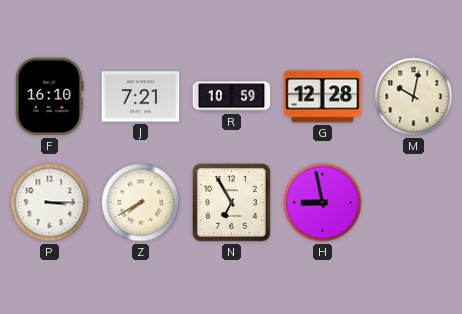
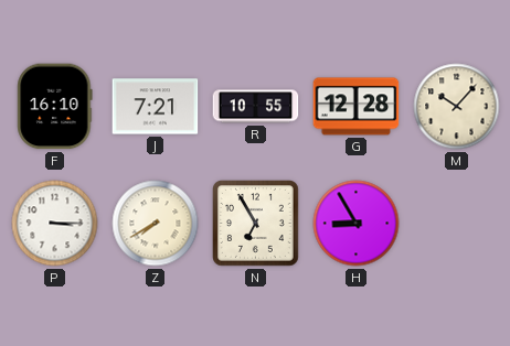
R: 10:59 -> 10:55
M: 10:02 -> 10:07
H: 8:58 -> 8:55
